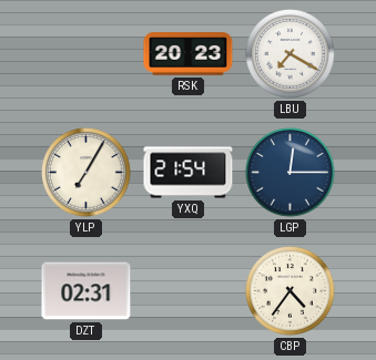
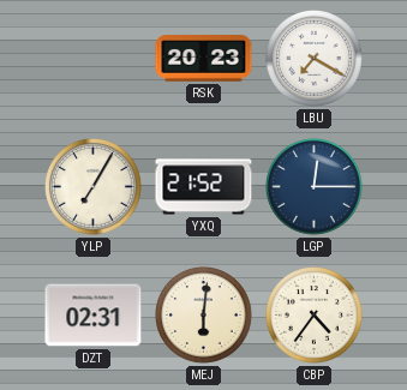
YXQ: 21:54 -> 21:52
MEJ: none -> 6:01
